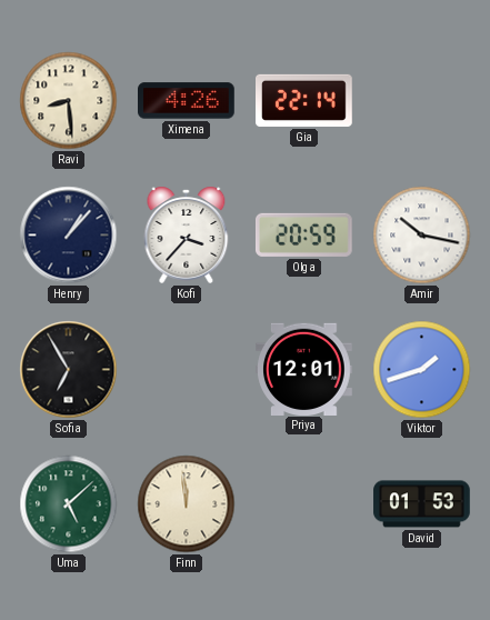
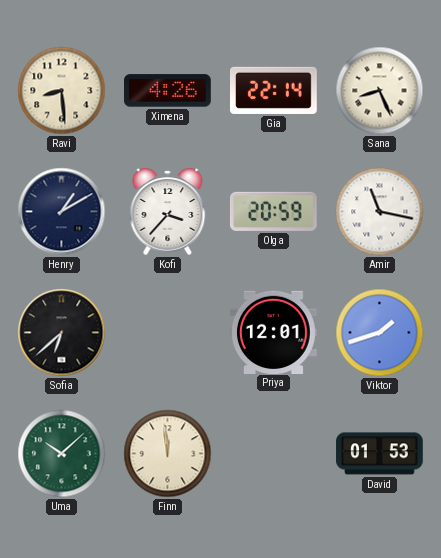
Sana: none -> 8:26
Henry: 1:07 -> 1:10
Amir: 10:17 -> 11:17
Sofia: 6:55 -> 6:38
Uma: 5:08 -> 10:08
